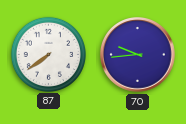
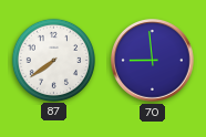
70: 9:44 -> 8:59
